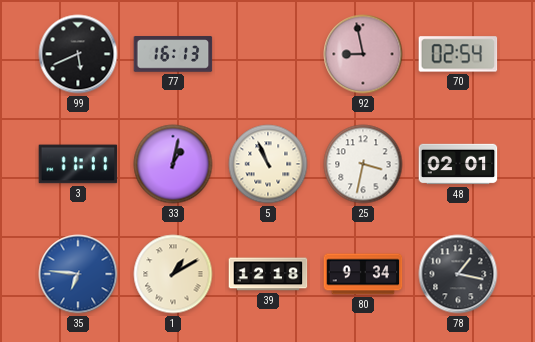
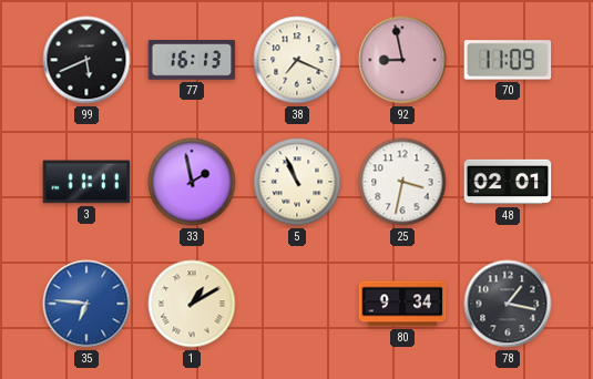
38: none -> 7:19
70: 02:54 -> 11:09
33: 1:02 -> 1:58
39: 12:18 -> none
